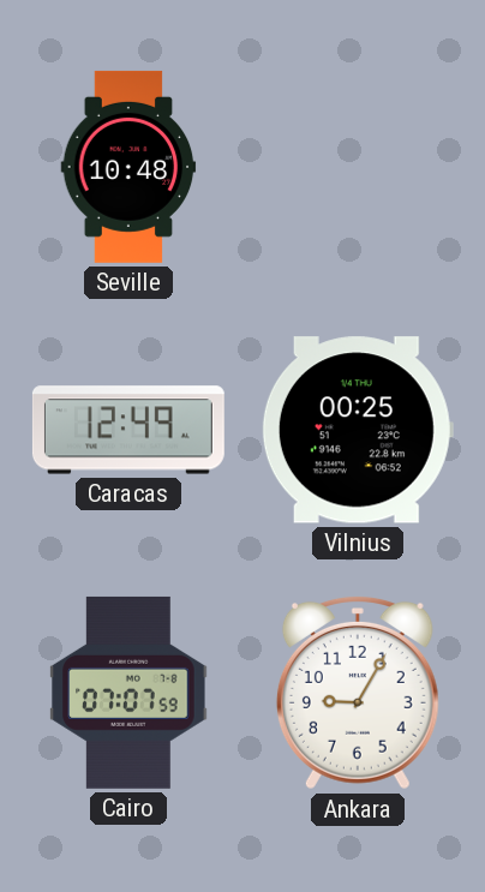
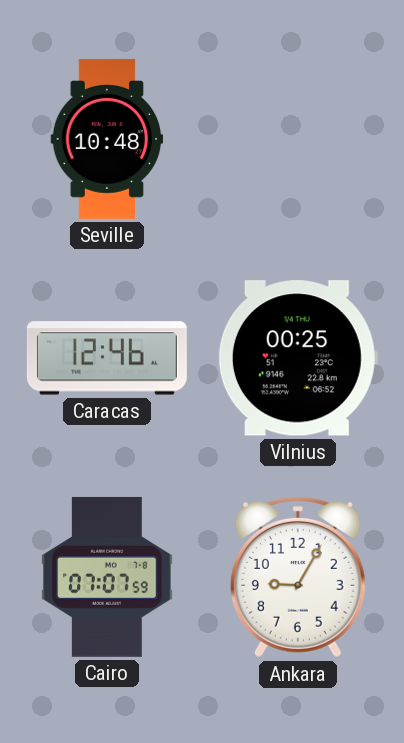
Caracas: 12:49 -> 12:46
